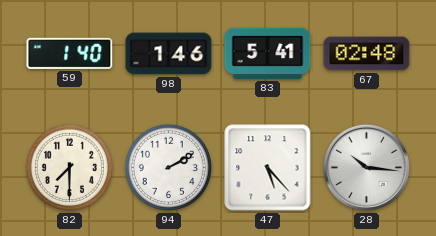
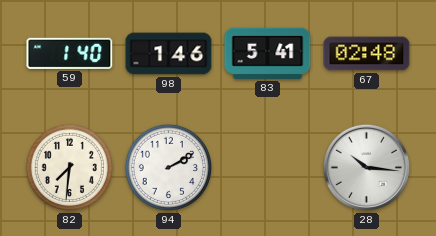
82: 7:30 -> 7:31
47: 5:23 -> none
